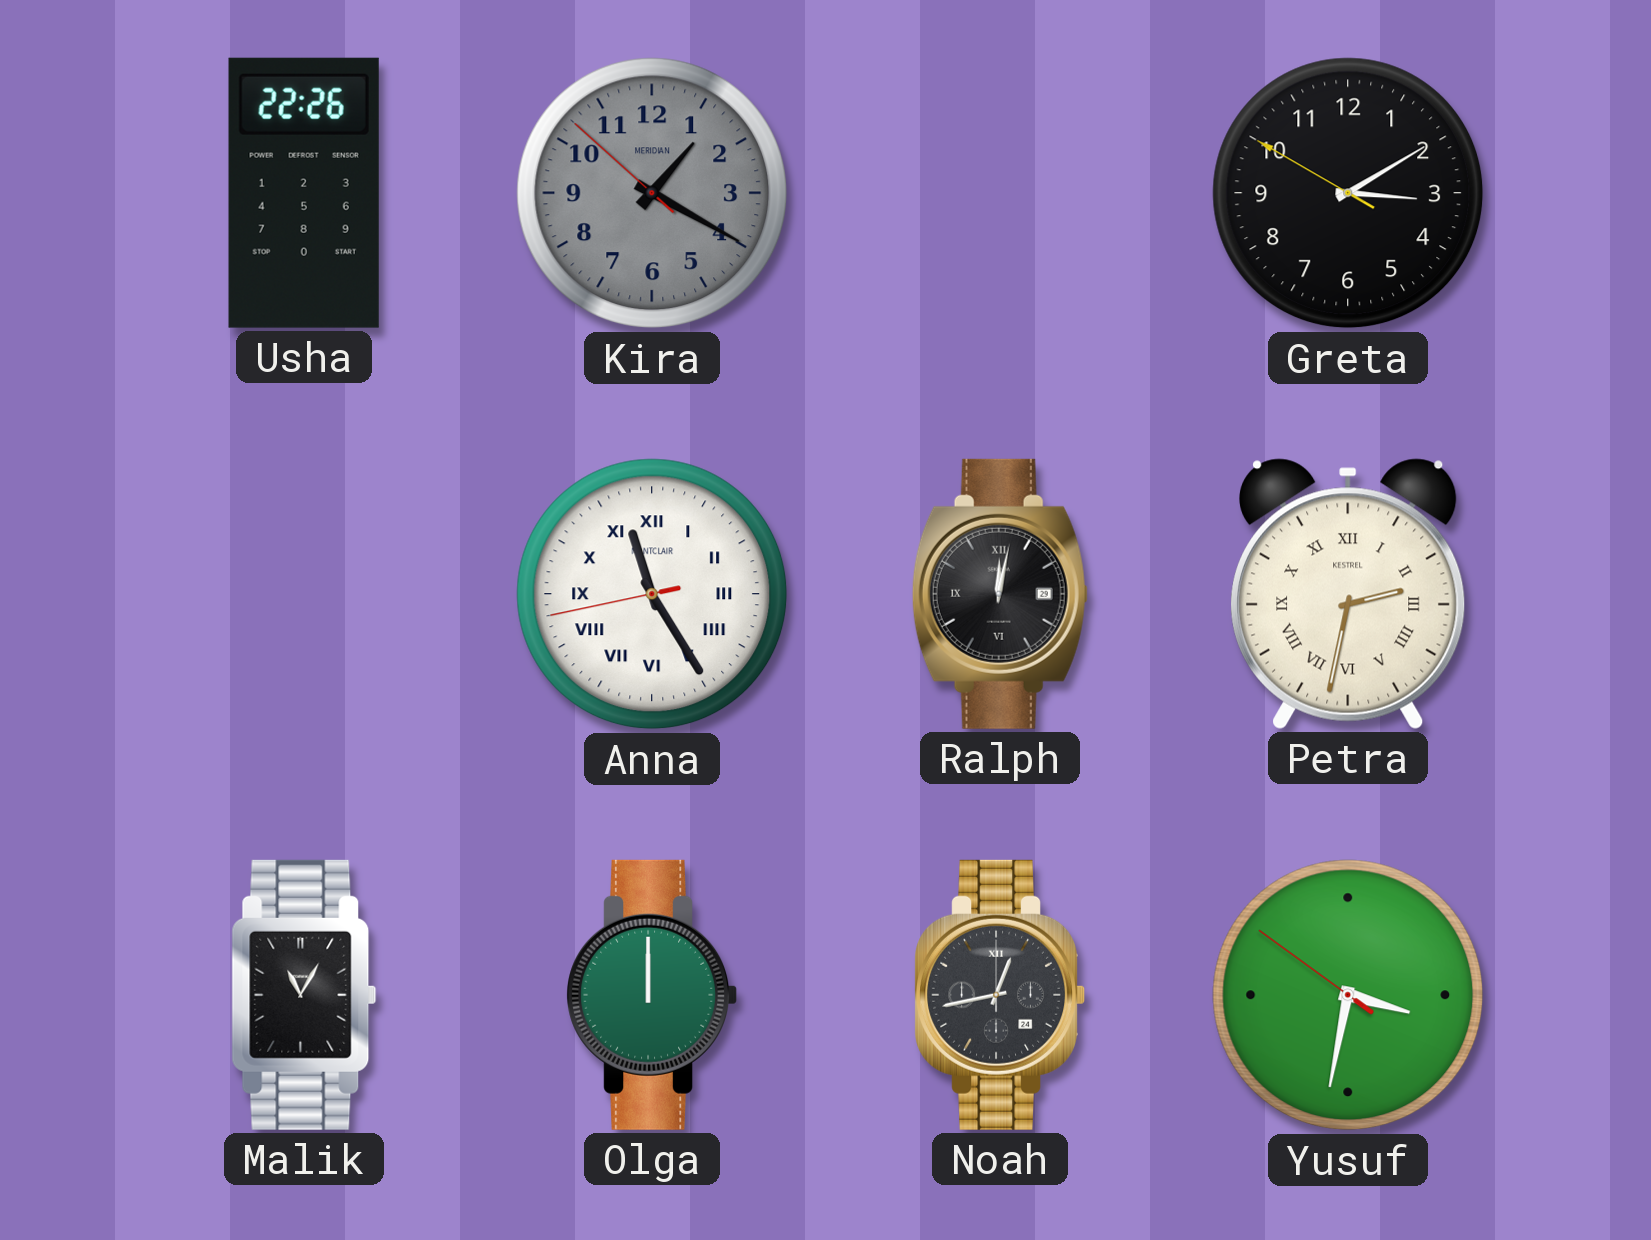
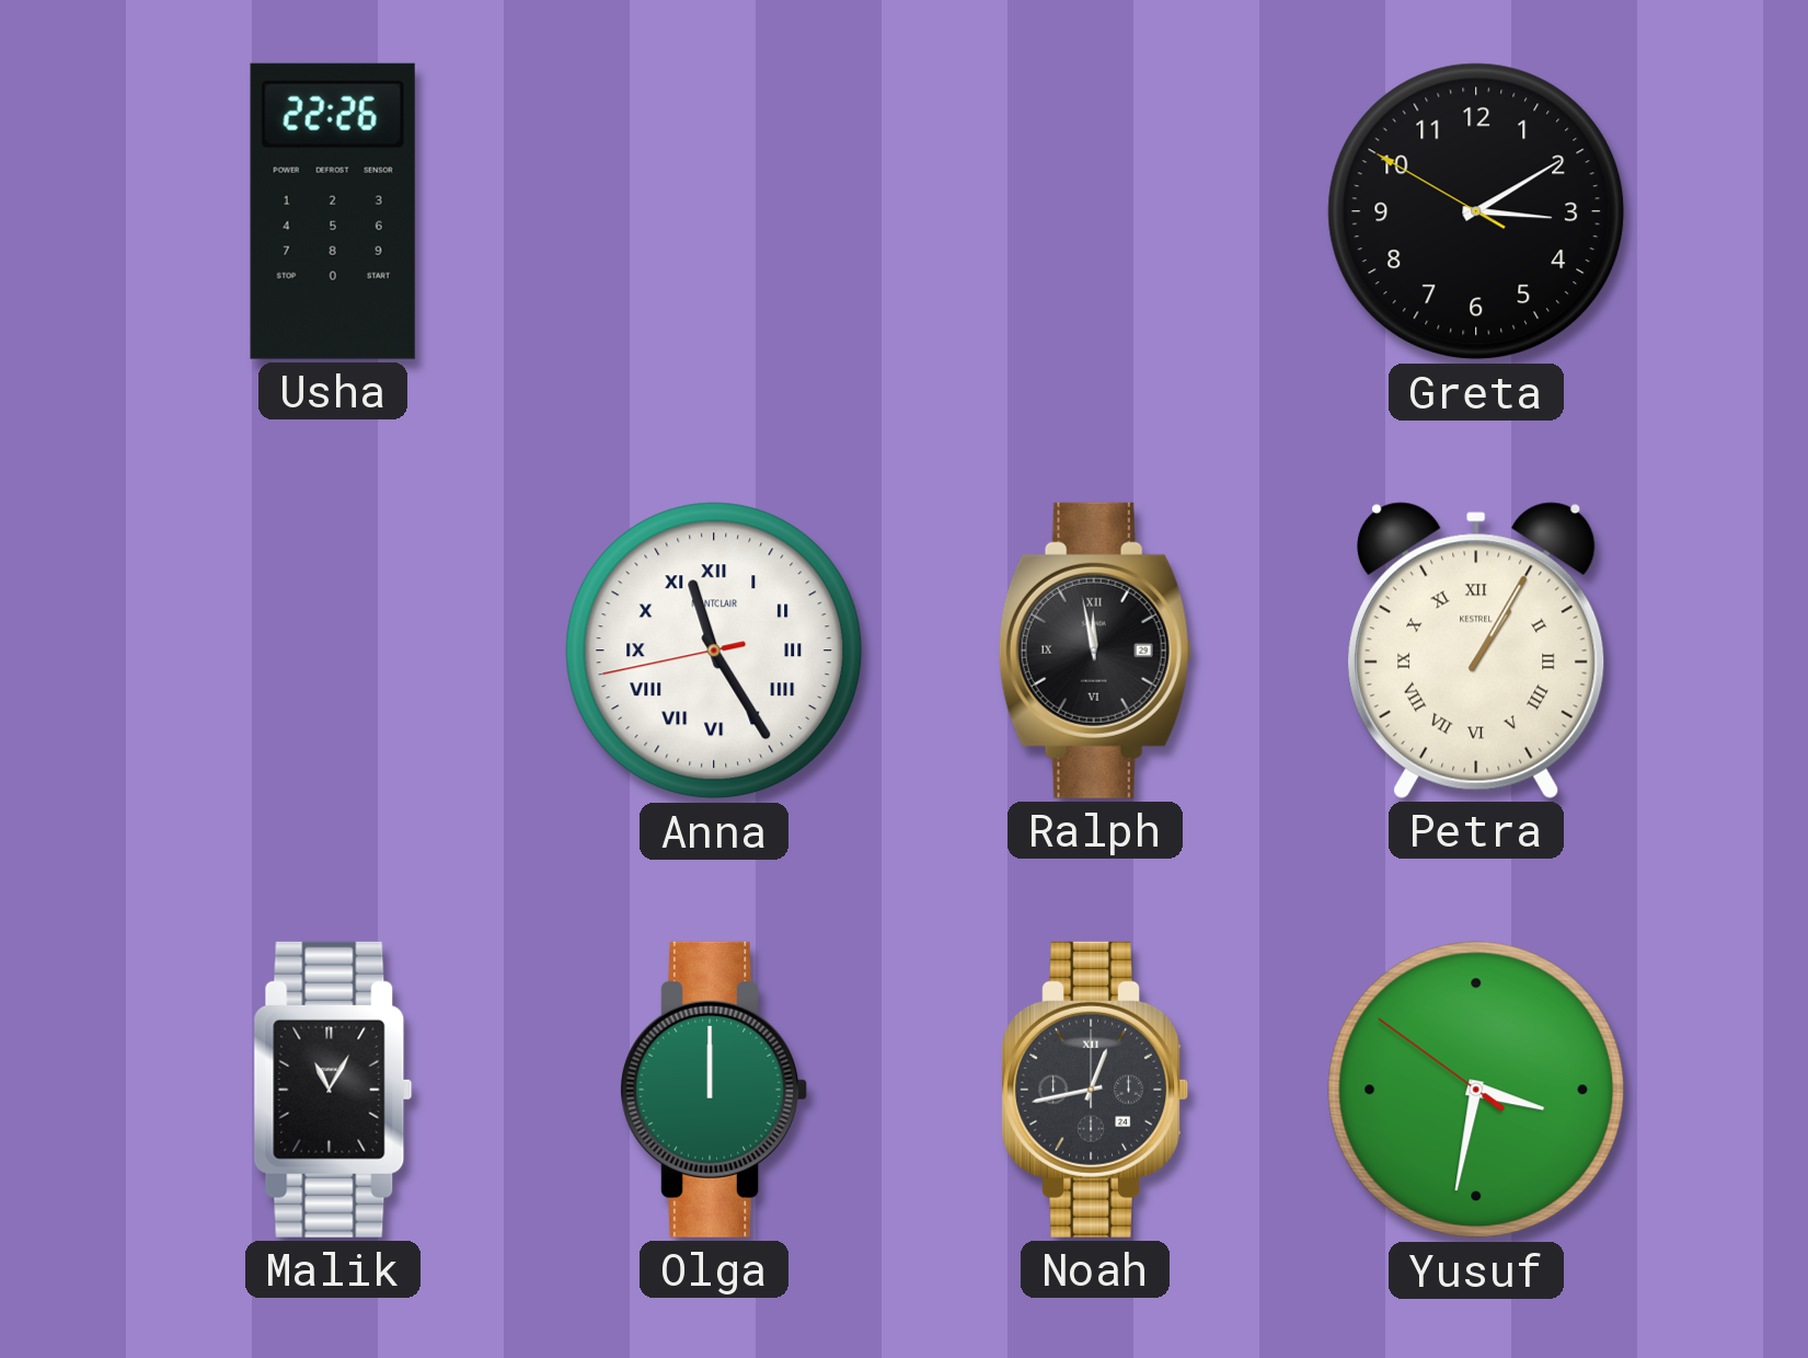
Kira: 1:19 -> none
Ralph: 12:02 -> 11:58
Petra: 2:32 -> 1:05
